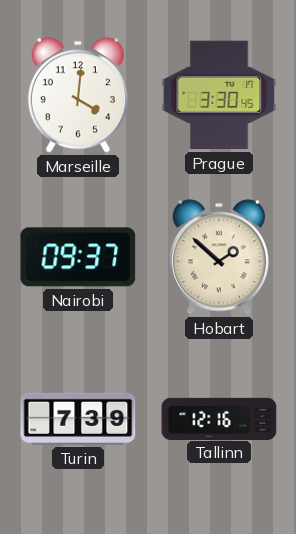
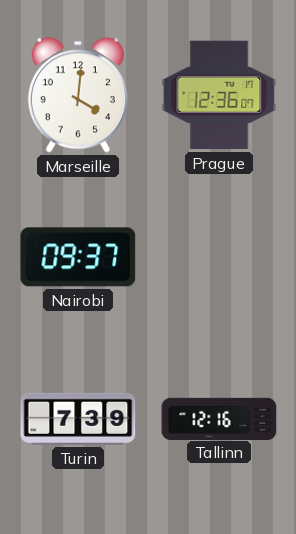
Prague: 3:30 -> 12:36
Hobart: 1:52 -> none
